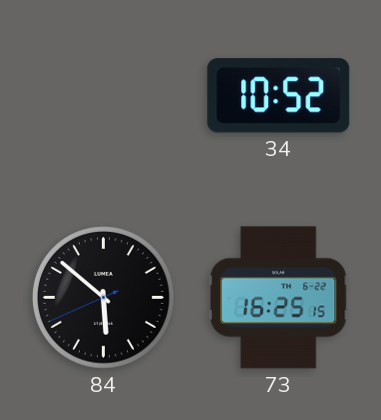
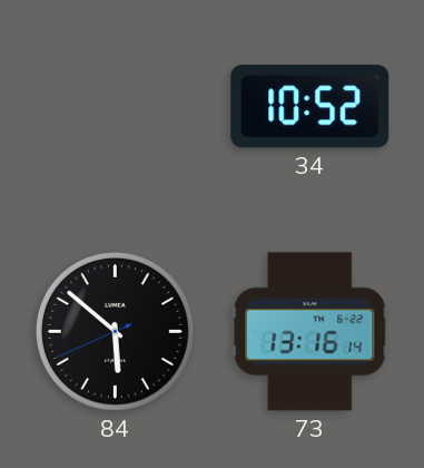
73: 16:25 -> 13:16
